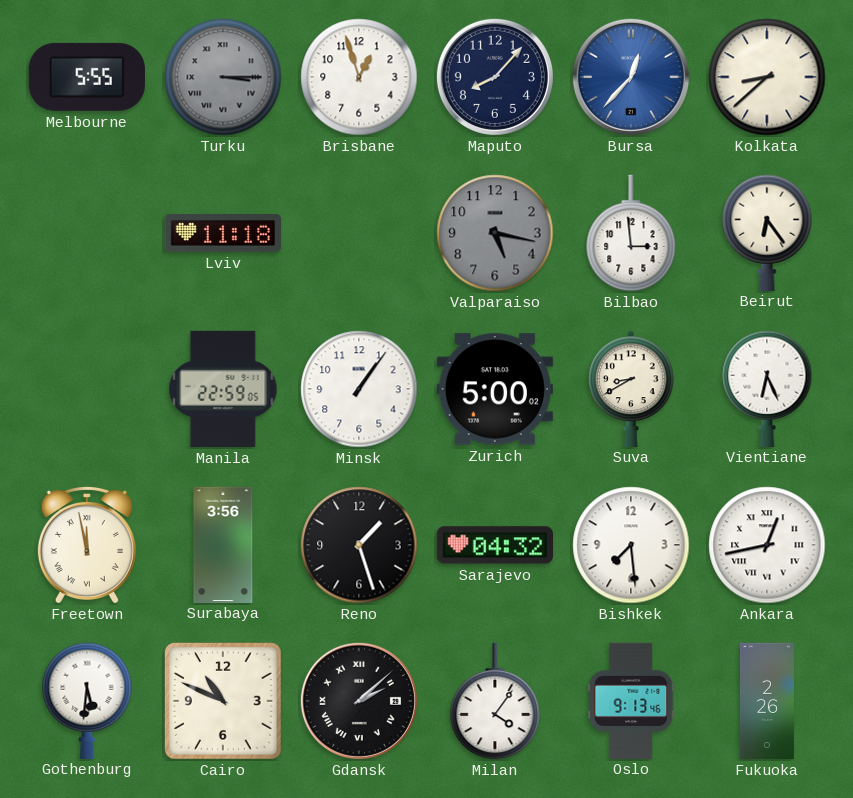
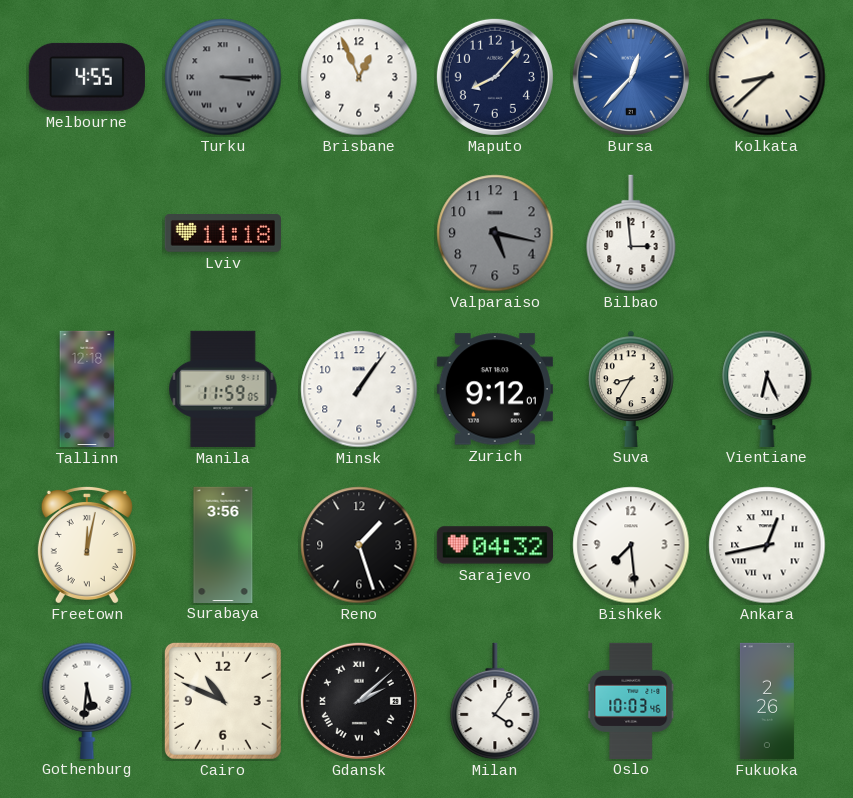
Melbourne: 5:55 -> 4:55
Brisbane: 12:57 -> 12:56
Beirut: 6:24 -> none
Tallinn: none -> 12:18
Manila: 22:59 -> 11:59
Zurich: 5:00 -> 9:12
Suva: 8:40 -> 8:35
Freetown: 11:58 -> 12:02
Oslo: 9:13 -> 10:03
